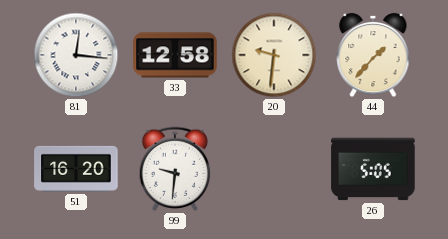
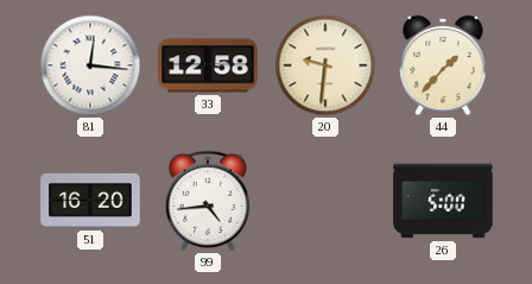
99: 9:31 -> 4:44
26: 5:05 -> 5:00
